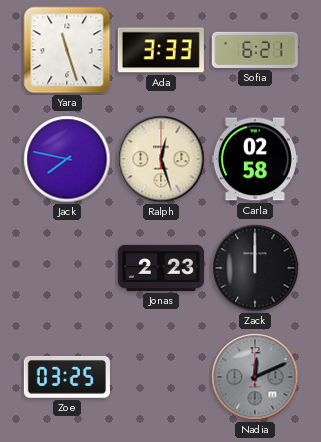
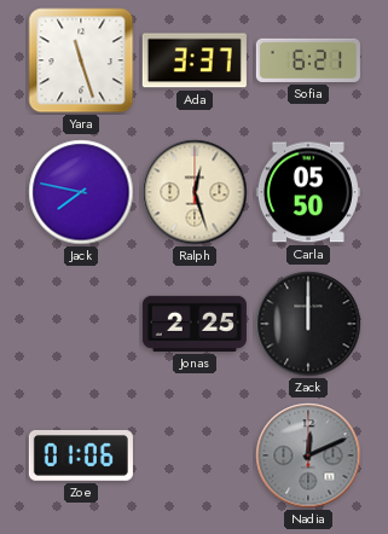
Ada: 3:33 -> 3:37
Carla: 02:58 -> 05:50
Jonas: 2:23 -> 2:25
Zoe: 03:25 -> 01:06
